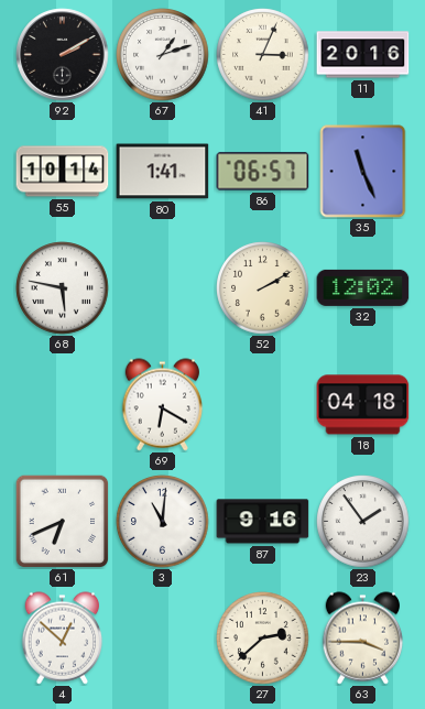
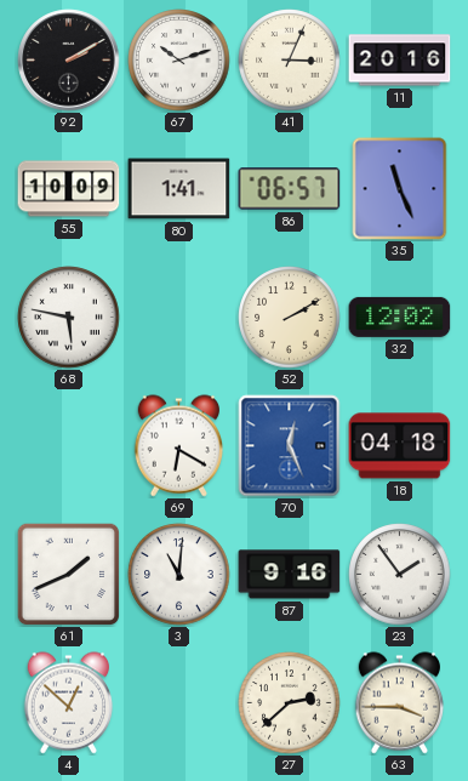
67: 1:12 -> 10:12
55: 10:14 -> 10:09
70: none -> 12:26
61: 6:41 -> 1:41
